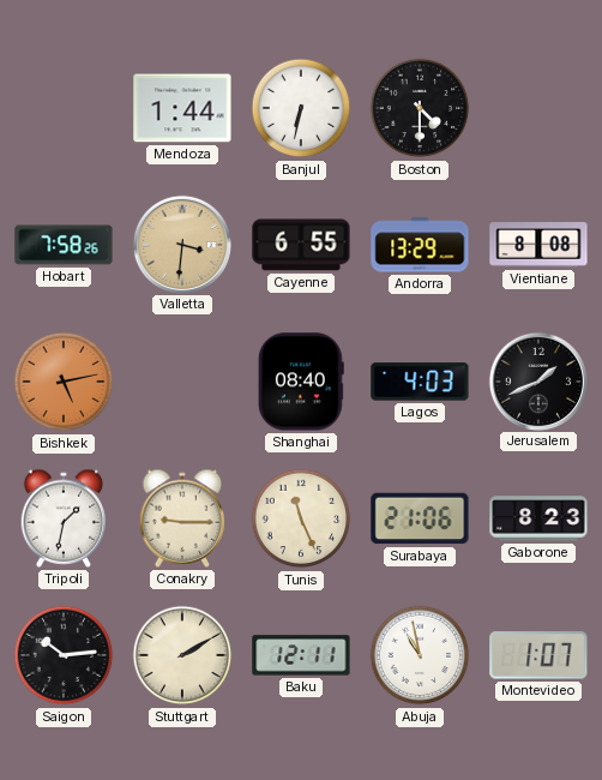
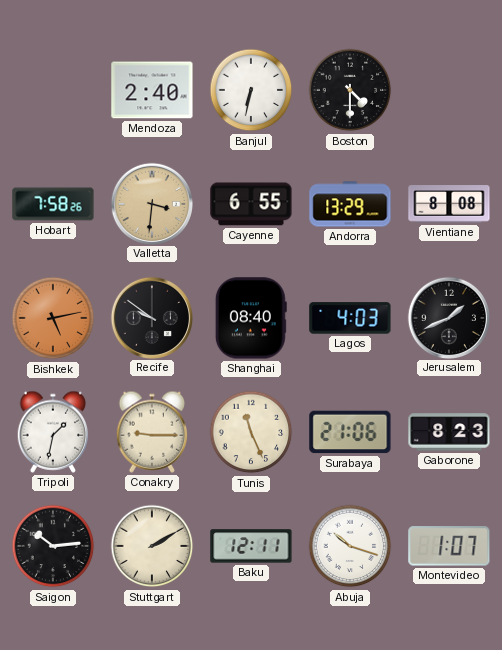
Mendoza: 1:44 -> 2:40
Recife: none -> 9:51
Abuja: 10:58 -> 10:18
